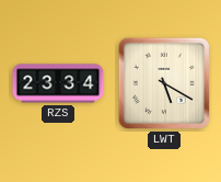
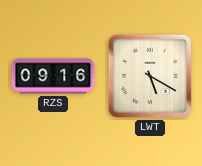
RZS: 23:34 -> 09:16
